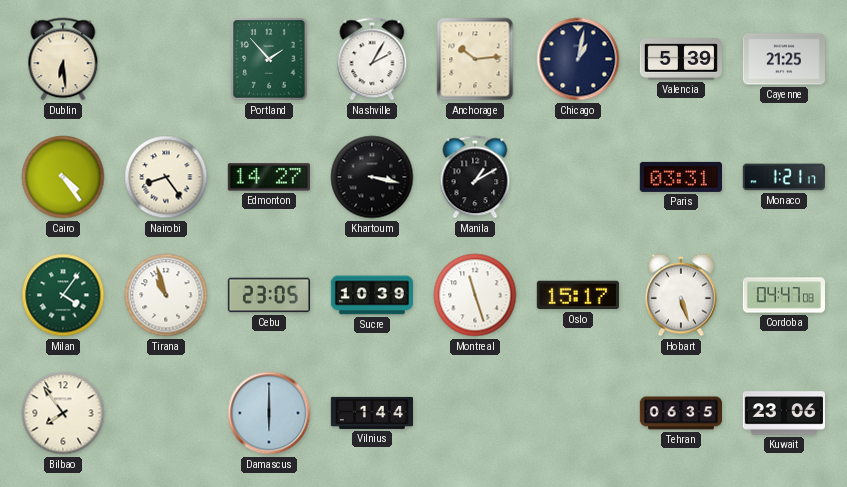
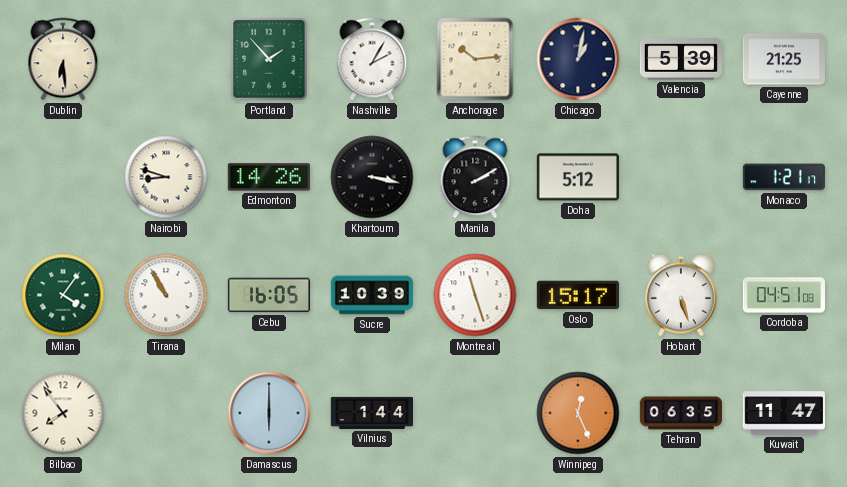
Cairo: 4:24 -> none
Nairobi: 8:24 -> 8:48
Edmonton: 14:27 -> 14:26
Manila: 1:10 -> 2:10
Doha: none -> 5:12
Paris: 03:31 -> none
Tirana: 10:57 -> 10:55
Cebu: 23:05 -> 16:05
Cordoba: 04:47 -> 04:51
Winnipeg: none -> 12:26
Kuwait: 23:06 -> 11:47
